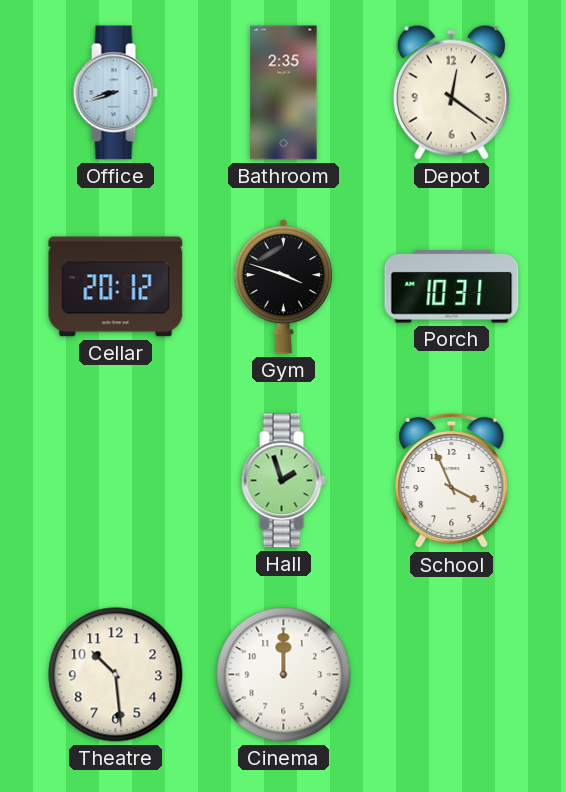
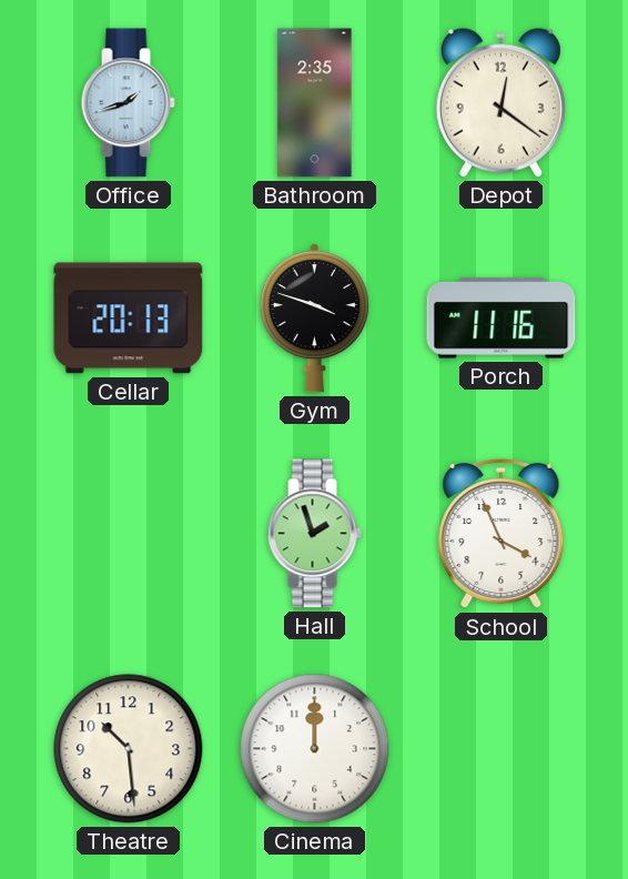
Office: 8:42 -> 1:42
Cellar: 20:12 -> 20:13
Porch: 10:31 -> 11:16
